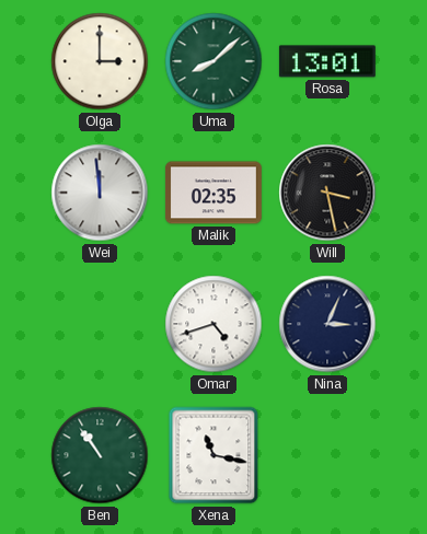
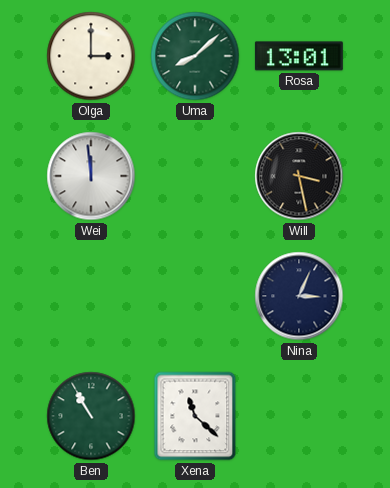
Malik: 02:35 -> none
Omar: 4:42 -> none
Ben: 10:54 -> 10:55
Xena: 11:17 -> 11:22
